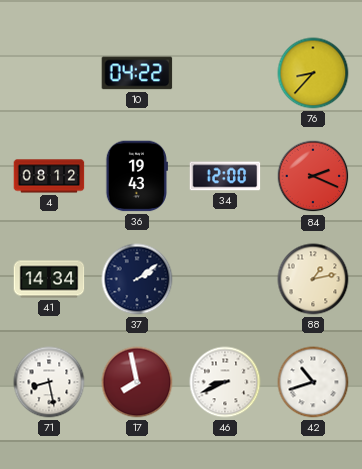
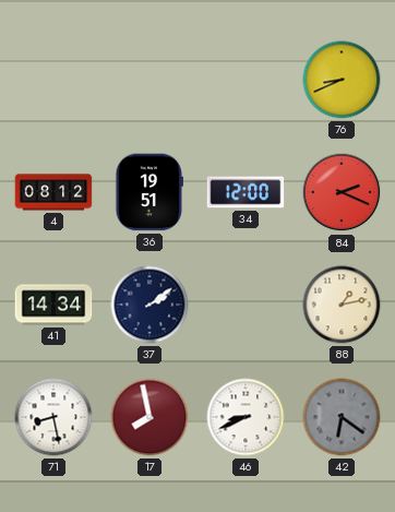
10: 04:22 -> none
76: 8:37 -> 8:41
36: 19:43 -> 19:51
42: 10:42 -> 6:21
42 dial: white -> grey
